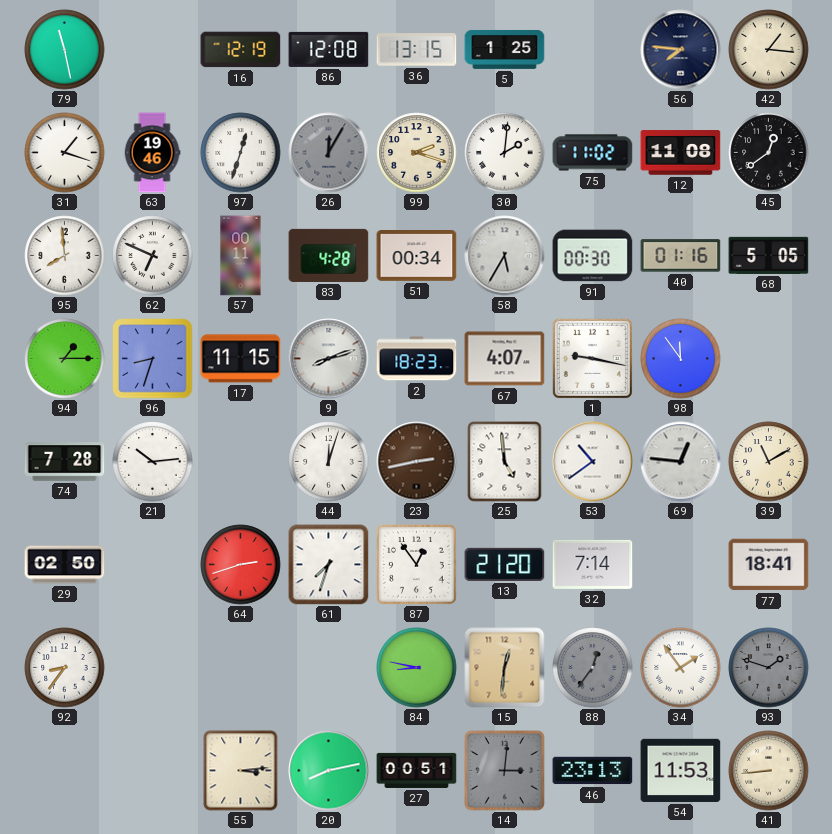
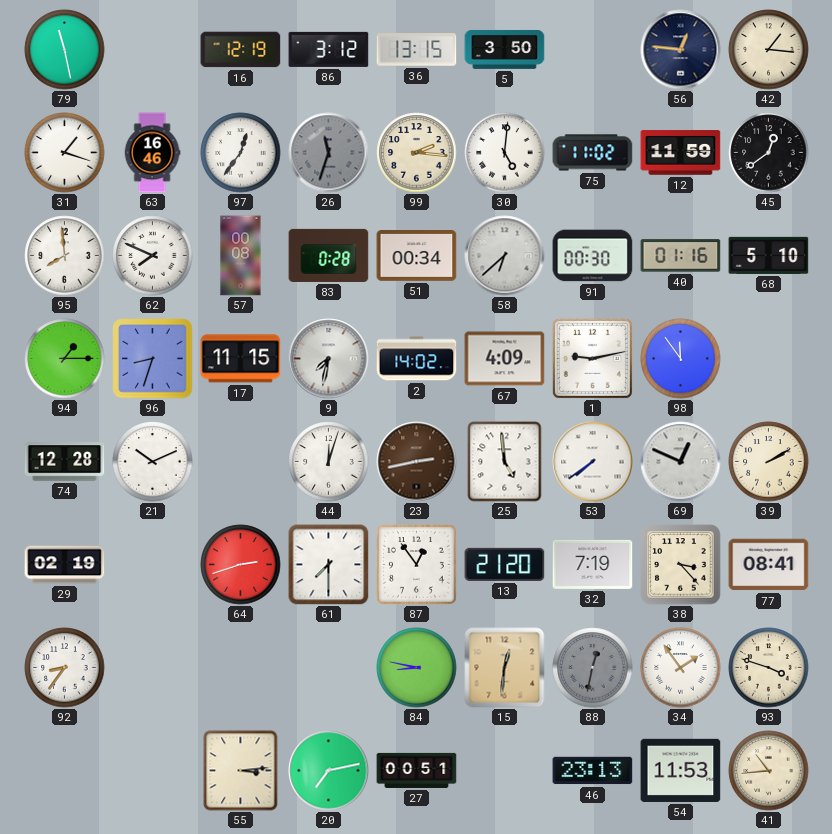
86: 12:08 -> 3:12
5: 1:25 -> 3:50
56: 7:46 -> 12:46
63: 19:46 -> 16:46
97: 12:33 -> 12:36
26: 12:05 -> 11:33
99: 2:18 -> 2:16
30: 2:01 -> 5:01
12: 11:08 -> 11:59
62: 6:49 -> 7:49
57: 00:11 -> 00:08
83: 4:28 -> 0:28
58: 5:35 -> 6:38
68: 5:05 -> 5:10
9: 8:12 -> 7:32
2: 18:23 -> 14:02
67: 4:07 -> 4:09
1: 9:17 -> 9:13
74: 7:28 -> 12:28
21: 10:14 -> 10:11
53: 10:39 -> 7:39
69: 12:46 -> 12:49
39: 11:10 -> 2:10
29: 02:50 -> 02:19
61: 7:33 -> 7:30
32: 7:14 -> 7:19
38: none -> 3:23
77: 18:41 -> 08:41
88: 12:36 -> 12:32
93: 1:48 -> 3:48
93 dial: grey -> cream
20: 8:13 -> 7:13
14: 3:01 -> none
41: 8:44 -> 10:44
